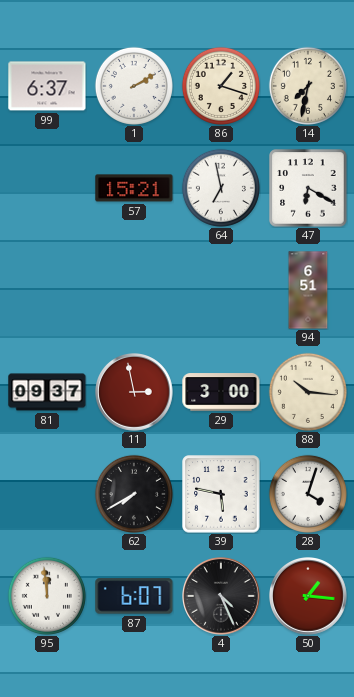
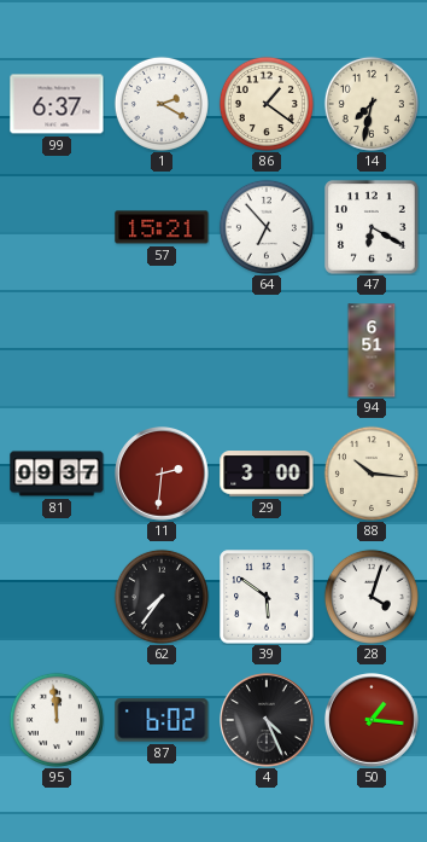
1: 2:10 -> 2:20
86: 1:18 -> 1:21
64: 6:58 -> 6:53
11: 2:58 -> 2:31
62: 7:40 -> 7:36
39: 5:47 -> 5:51
87: 6:07 -> 6:02
